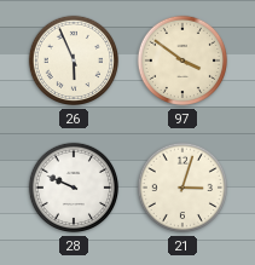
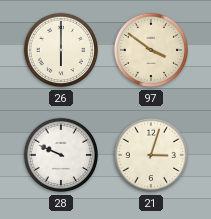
26: 5:56 -> 6:00
